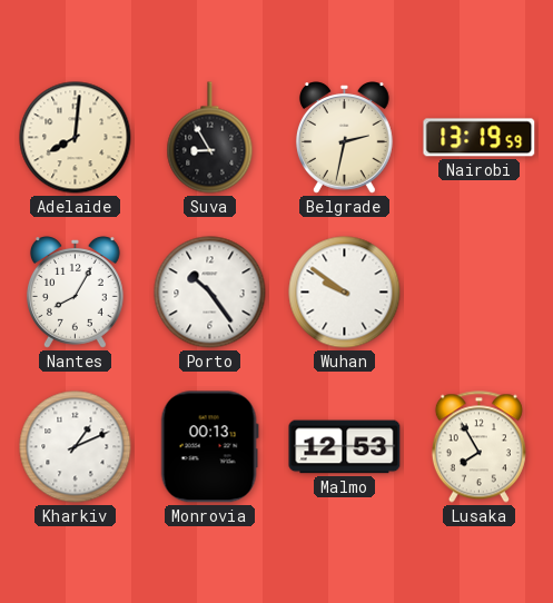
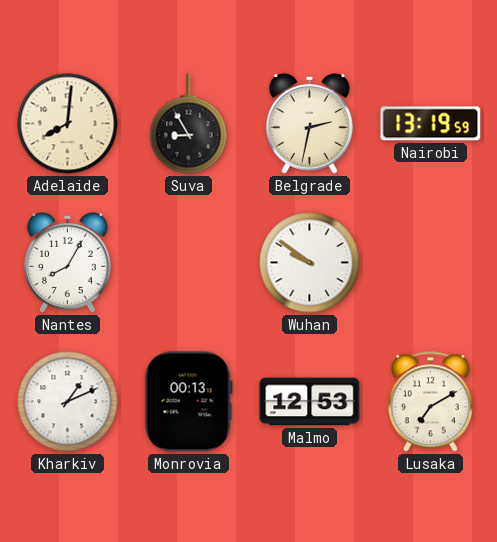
Porto: 10:24 -> none
Lusaka: 7:55 -> 7:10
